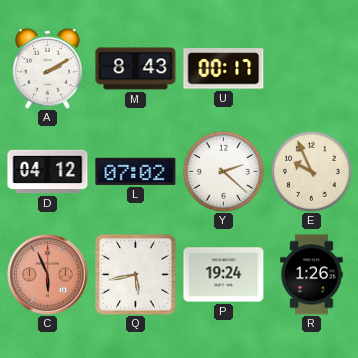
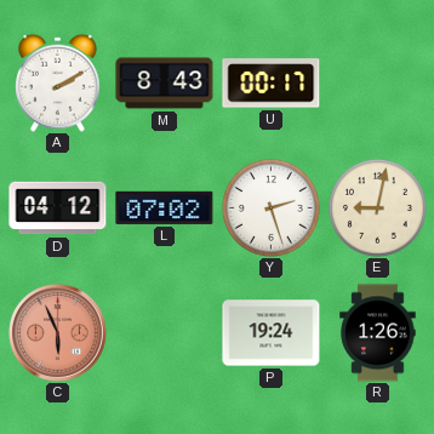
Y: 2:22 -> 2:27
E: 9:56 -> 9:02
Q: 5:43 -> none
